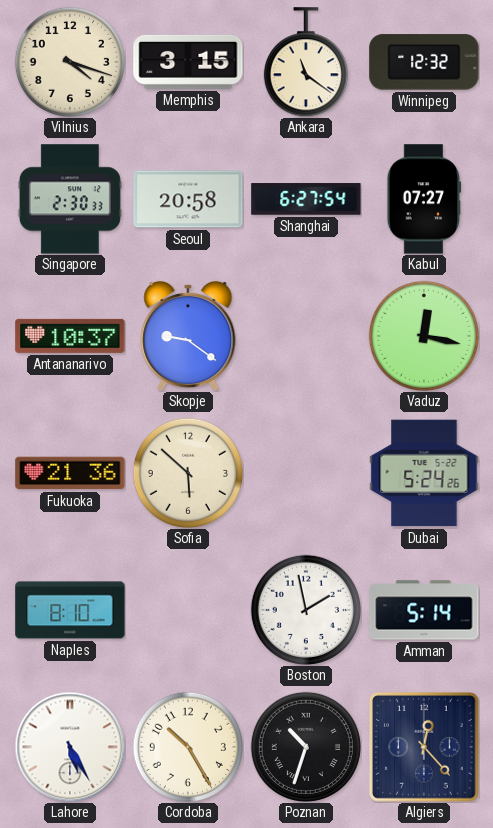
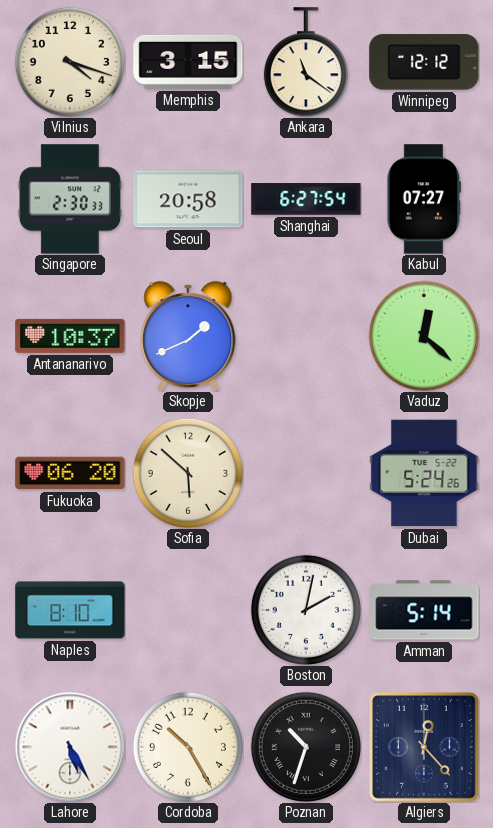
Winnipeg: 12:32 -> 12:12
Skopje: 9:21 -> 1:41
Vaduz: 12:17 -> 12:22
Fukuoka: 21:36 -> 06:20
Boston: 1:58 -> 2:02
